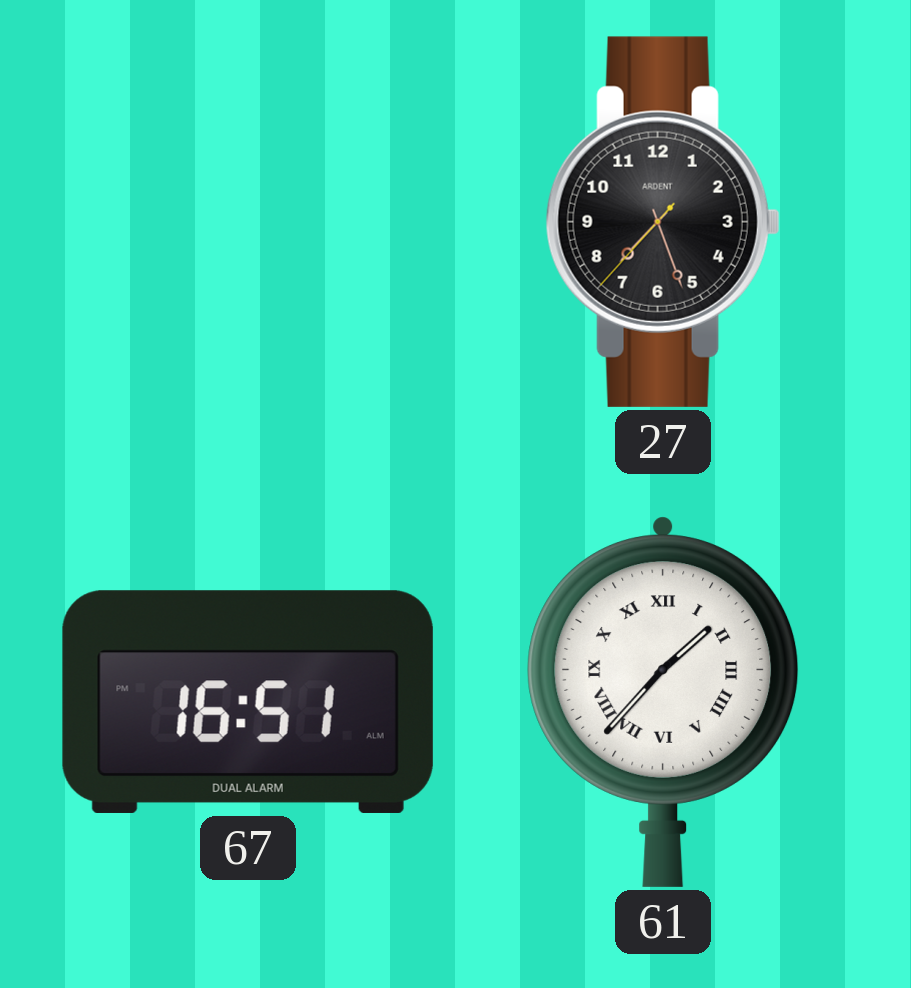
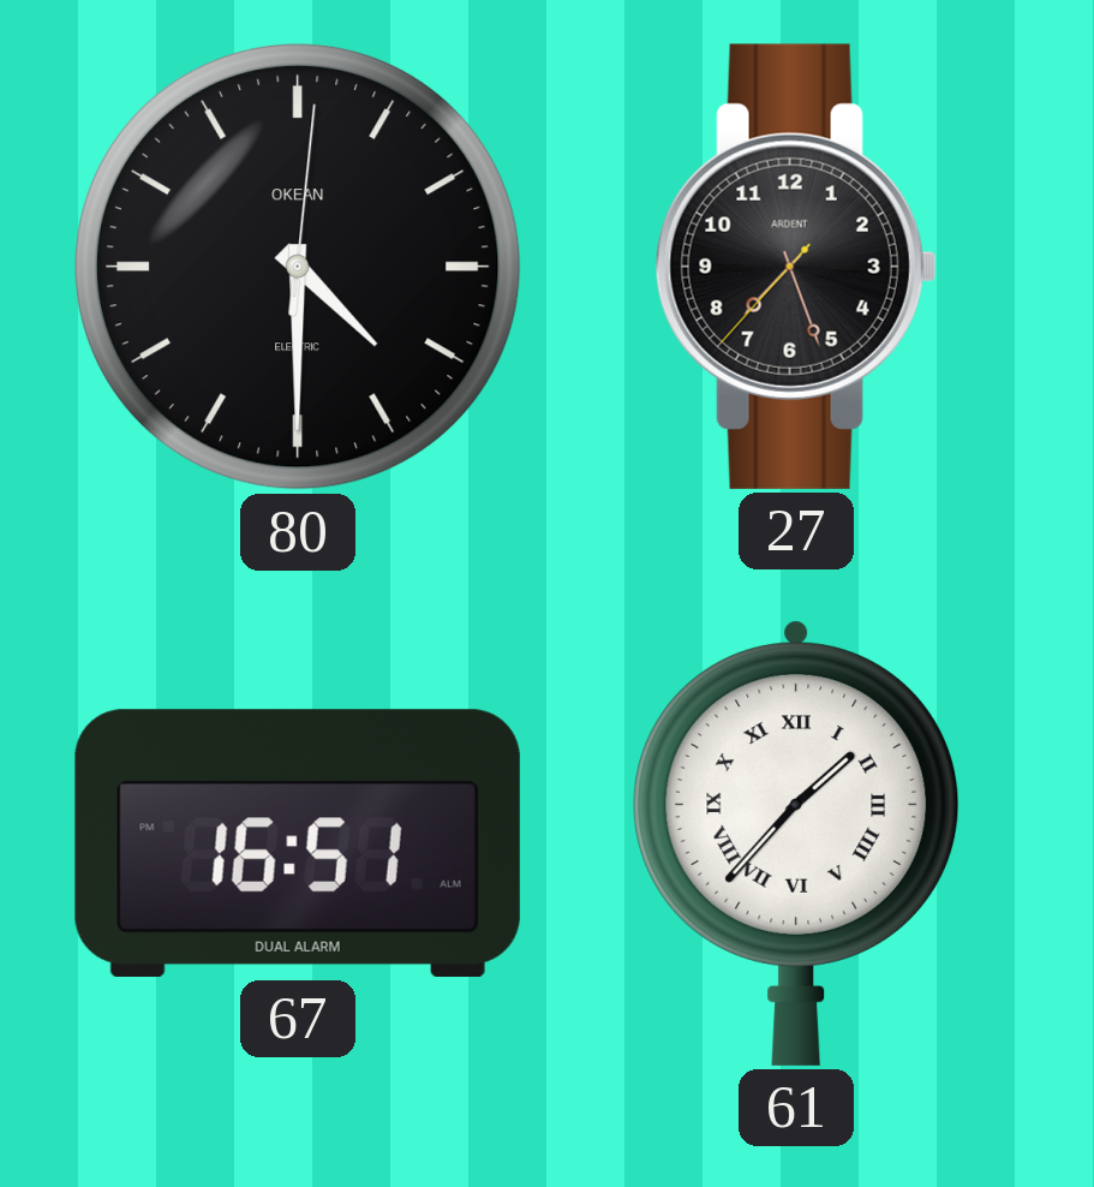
80: none -> 4:30
